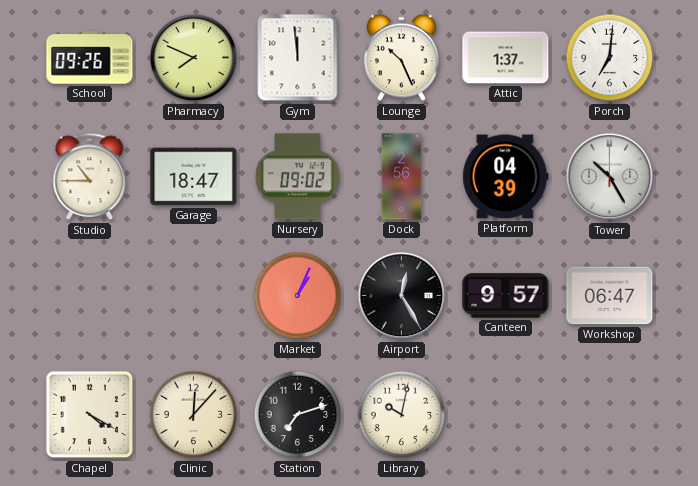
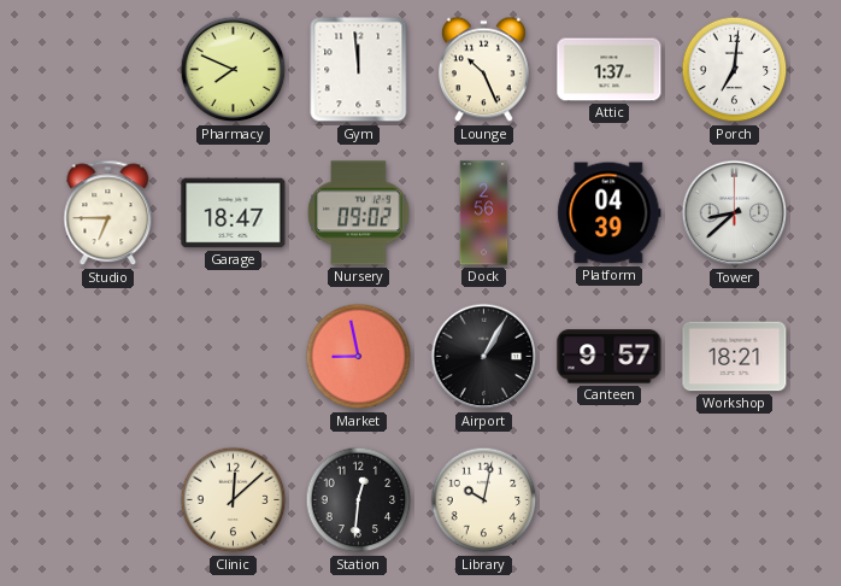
School: 09:26 -> none
Studio: 10:45 -> 6:45
Tower: 10:25 -> 8:38
Market: 1:04 -> 8:58
Airport: 12:25 -> 1:05
Workshop: 06:47 -> 18:21
Chapel: 4:20 -> none
Clinic: 12:07 -> 12:08
Station: 7:12 -> 12:31
